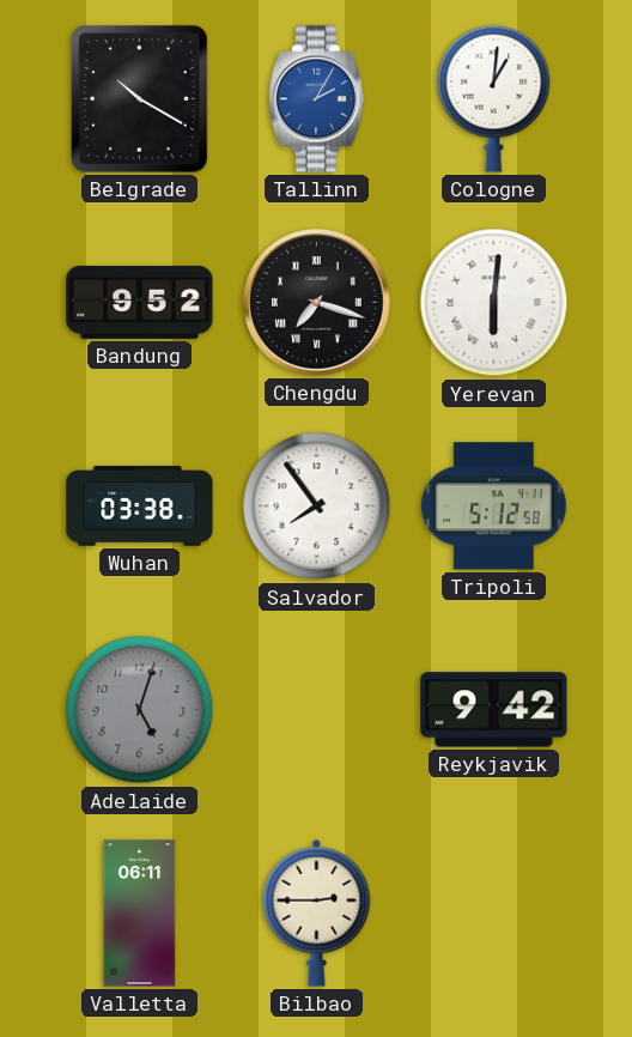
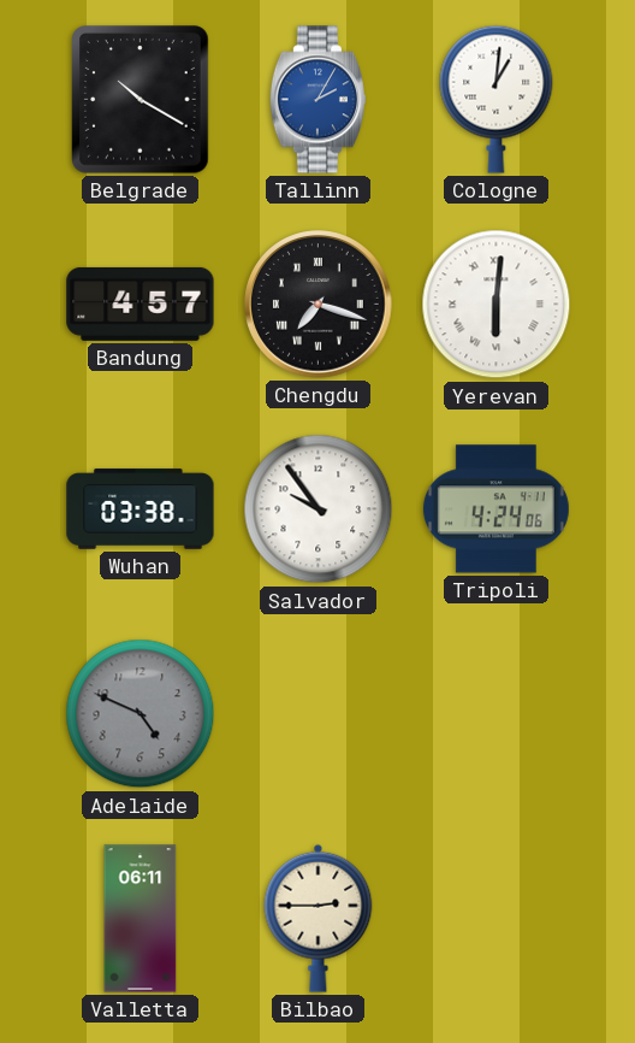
Bandung: 9:52 -> 4:57
Salvador: 7:54 -> 9:54
Tripoli: 5:12 -> 4:24
Adelaide: 5:03 -> 4:49
Reykjavik: 9:42 -> none
